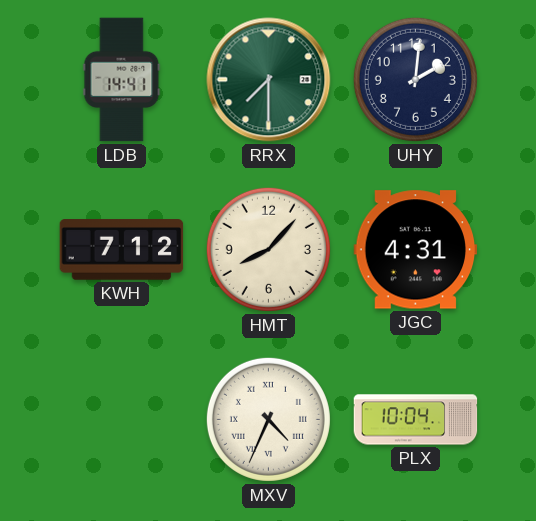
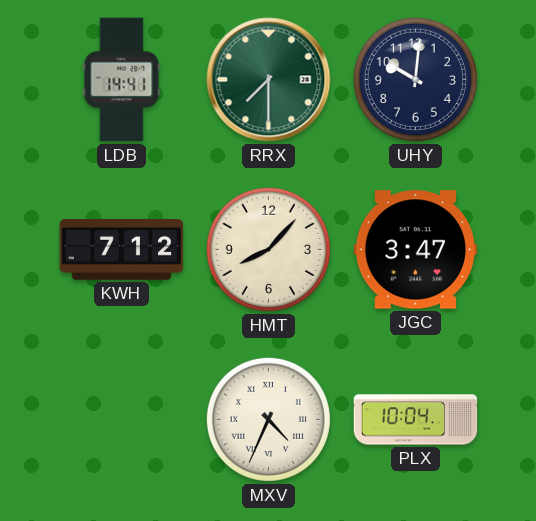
UHY: 2:01 -> 10:01
JGC: 4:31 -> 3:47
